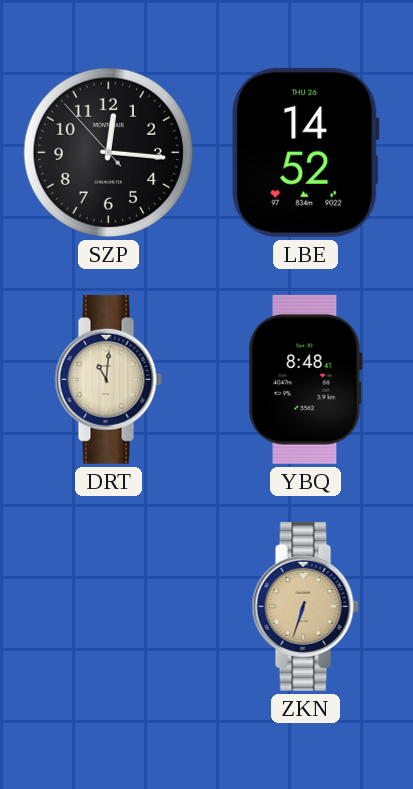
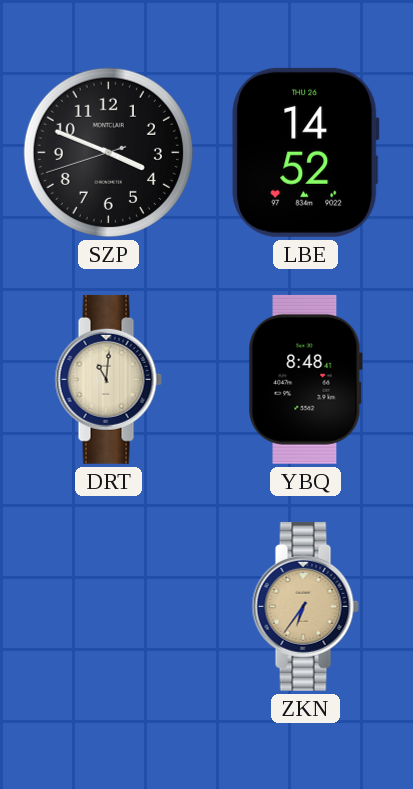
SZP: 12:15 -> 3:48
ZKN: 6:33 -> 6:36
